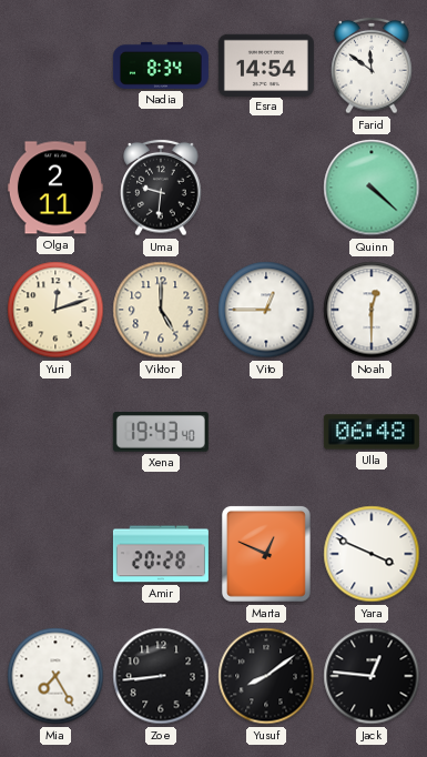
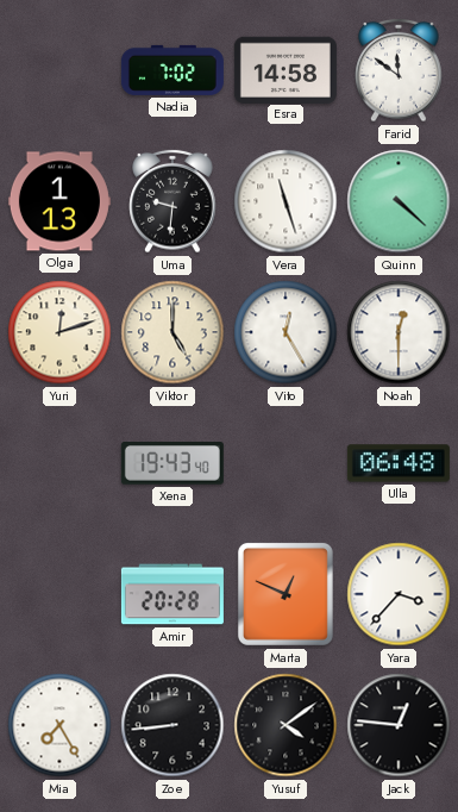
Nadia: 8:34 -> 7:02
Esra: 14:54 -> 14:58
Olga: 2:11 -> 1:13
Vera: none -> 11:27
Vito: 12:45 -> 12:25
Yara: 3:49 -> 3:37
Yusuf: 8:09 -> 4:09
